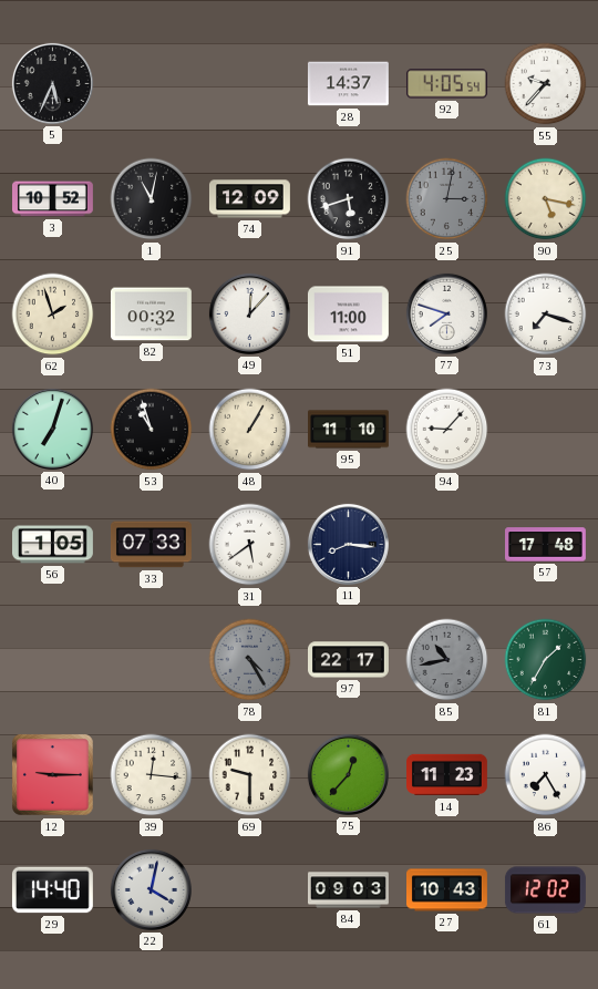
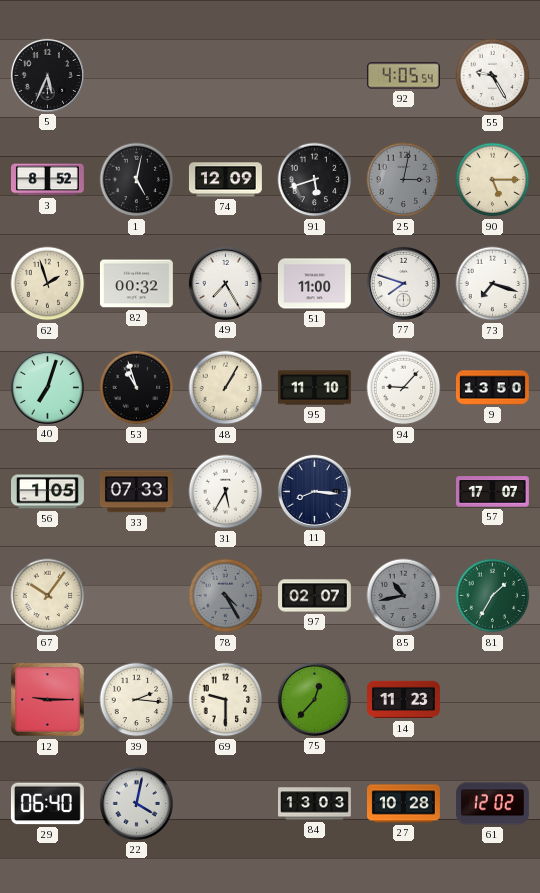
28: 14:37 -> none
55: 9:37 -> 9:25
3: 10:52 -> 8:52
1: 11:02 -> 5:02
90: 5:17 -> 5:15
49: 12:07 -> 7:25
9: none -> 13:50
31: 5:39 -> 5:35
57: 17:48 -> 17:07
67: none -> 10:06
97: 22:17 -> 02:07
39: 12:16 -> 2:16
86: 7:25 -> none
29: 14:40 -> 06:40
84: 09:03 -> 13:03
27: 10:43 -> 10:28
